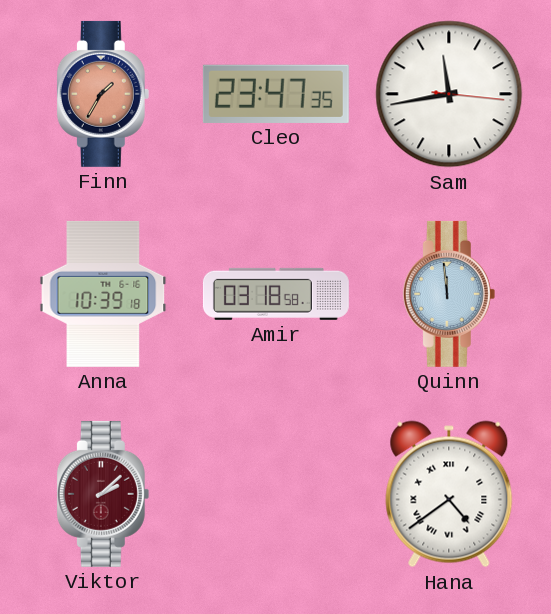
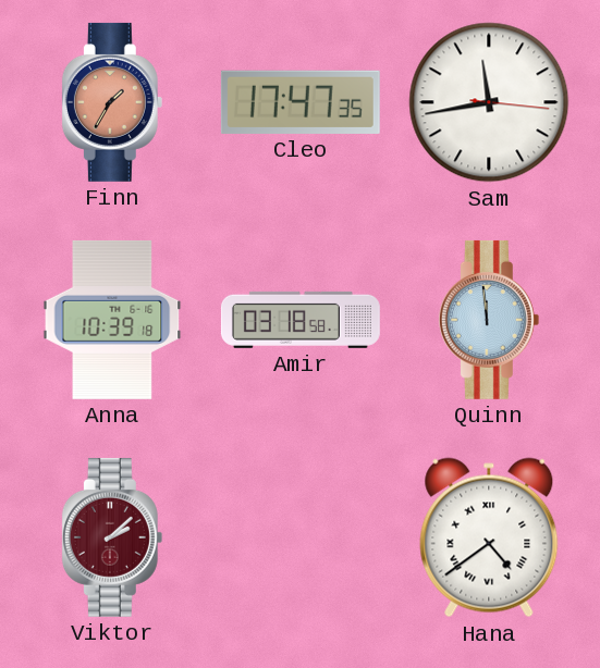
Cleo: 23:47 -> 17:47
